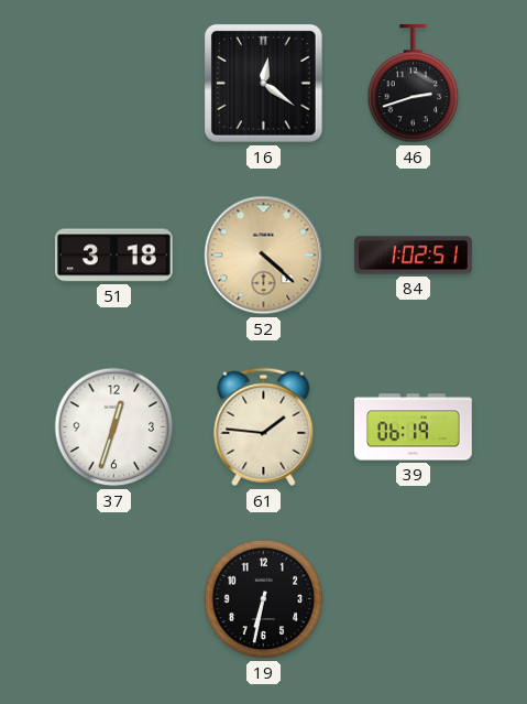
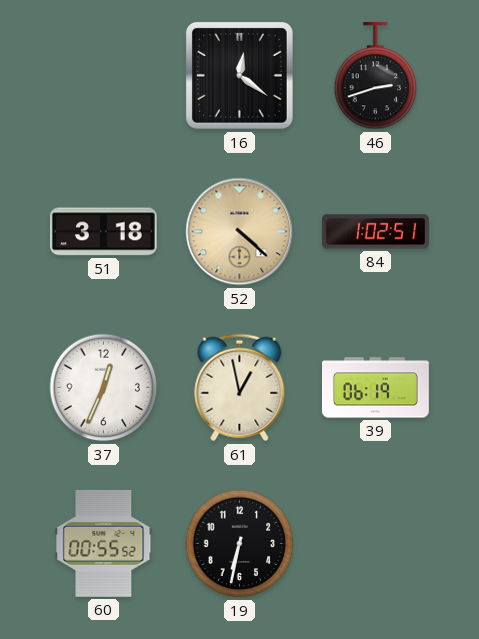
37: 12:33 -> 12:34
61: 1:46 -> 12:58
60: none -> 00:55
